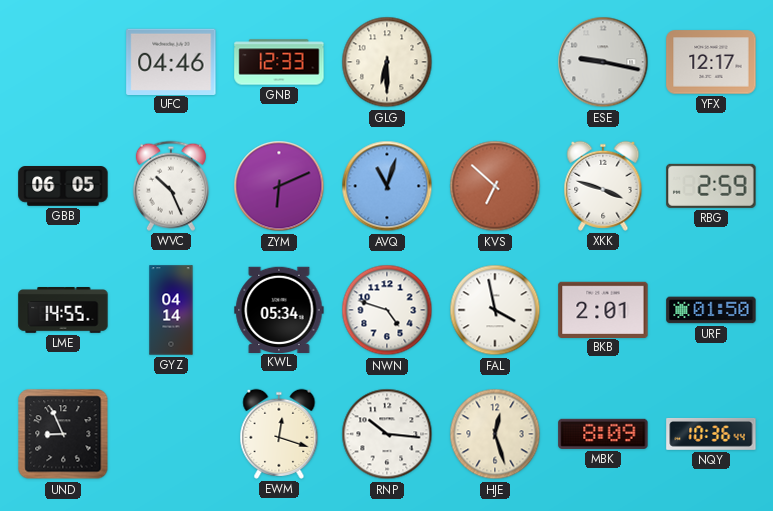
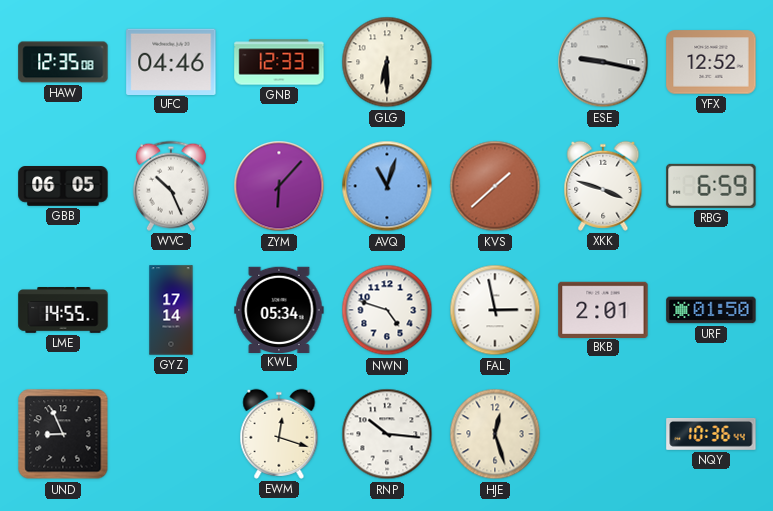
HAW: none -> 12:35
YFX: 12:17 -> 12:52
ZYM: 6:11 -> 6:07
KVS: 6:52 -> 1:38
RBG: 2:59 -> 6:59
GYZ: 04:14 -> 17:14
FAL: 3:58 -> 2:58
MBK: 8:09 -> none
